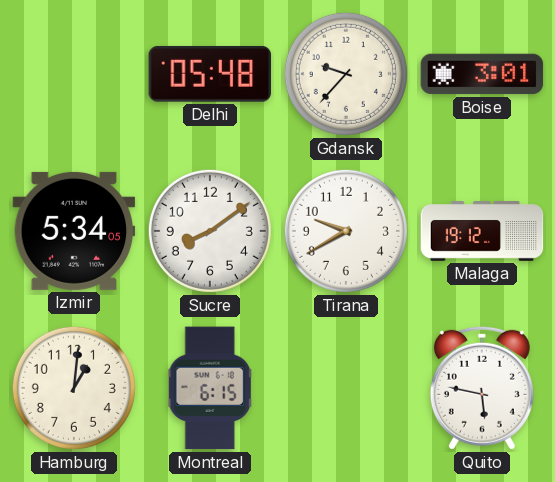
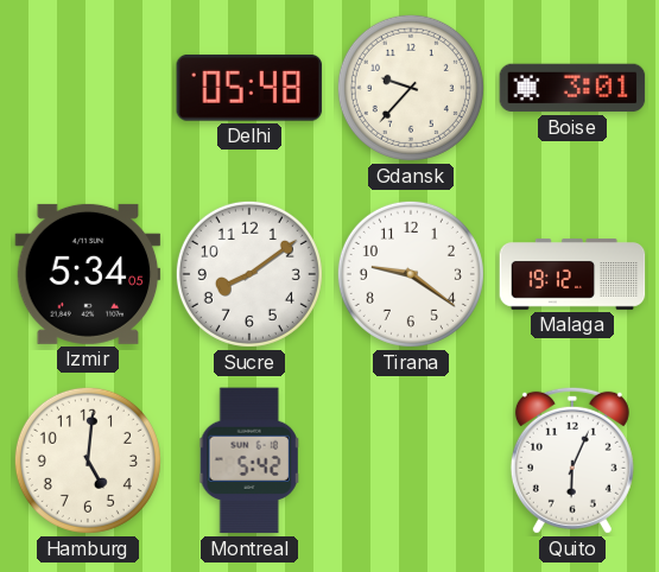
Tirana: 9:40 -> 9:21
Hamburg: 1:01 -> 5:01
Montreal: 6:15 -> 5:42
Quito: 5:47 -> 6:04
